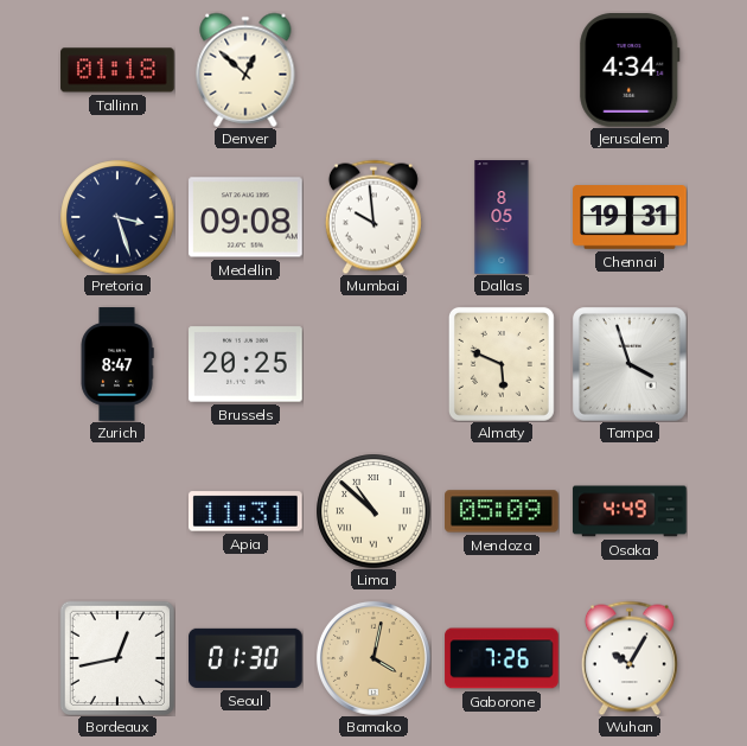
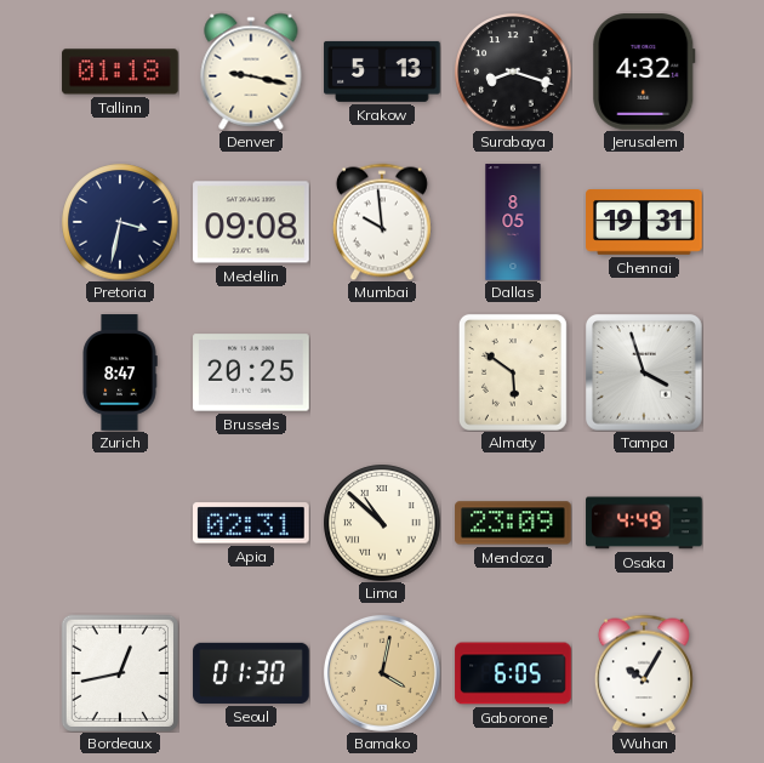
Denver: 12:52 -> 9:17
Krakow: none -> 5:13
Surabaya: none -> 8:18
Jerusalem: 4:34 -> 4:32
Pretoria: 3:27 -> 3:32
Almaty: 5:49 -> 5:51
Apia: 11:31 -> 02:31
Mendoza: 05:09 -> 23:09
Gaborone: 7:26 -> 6:05
